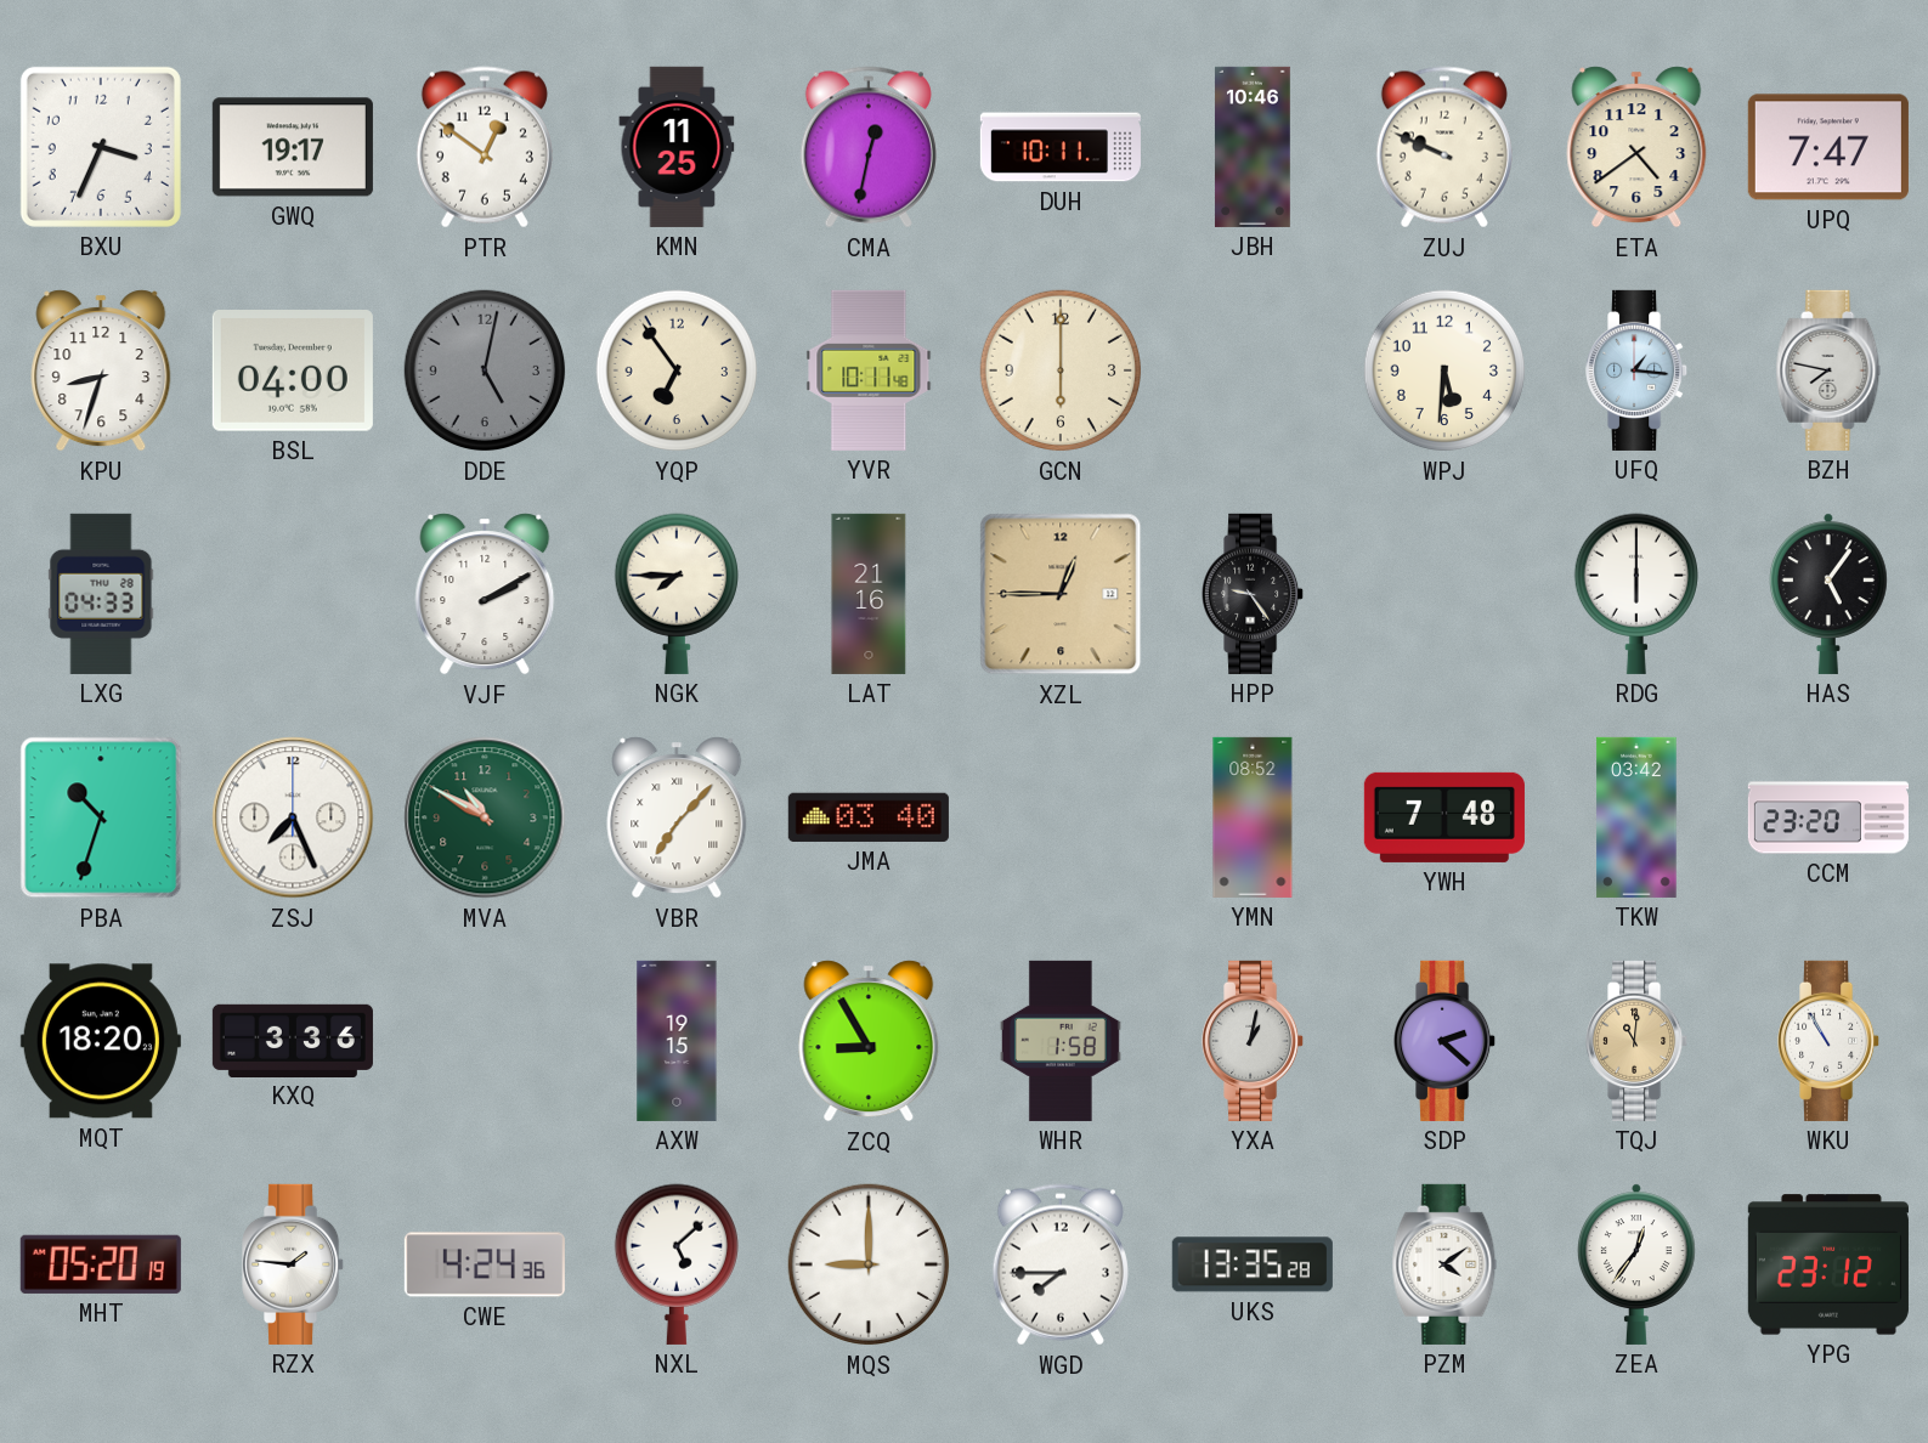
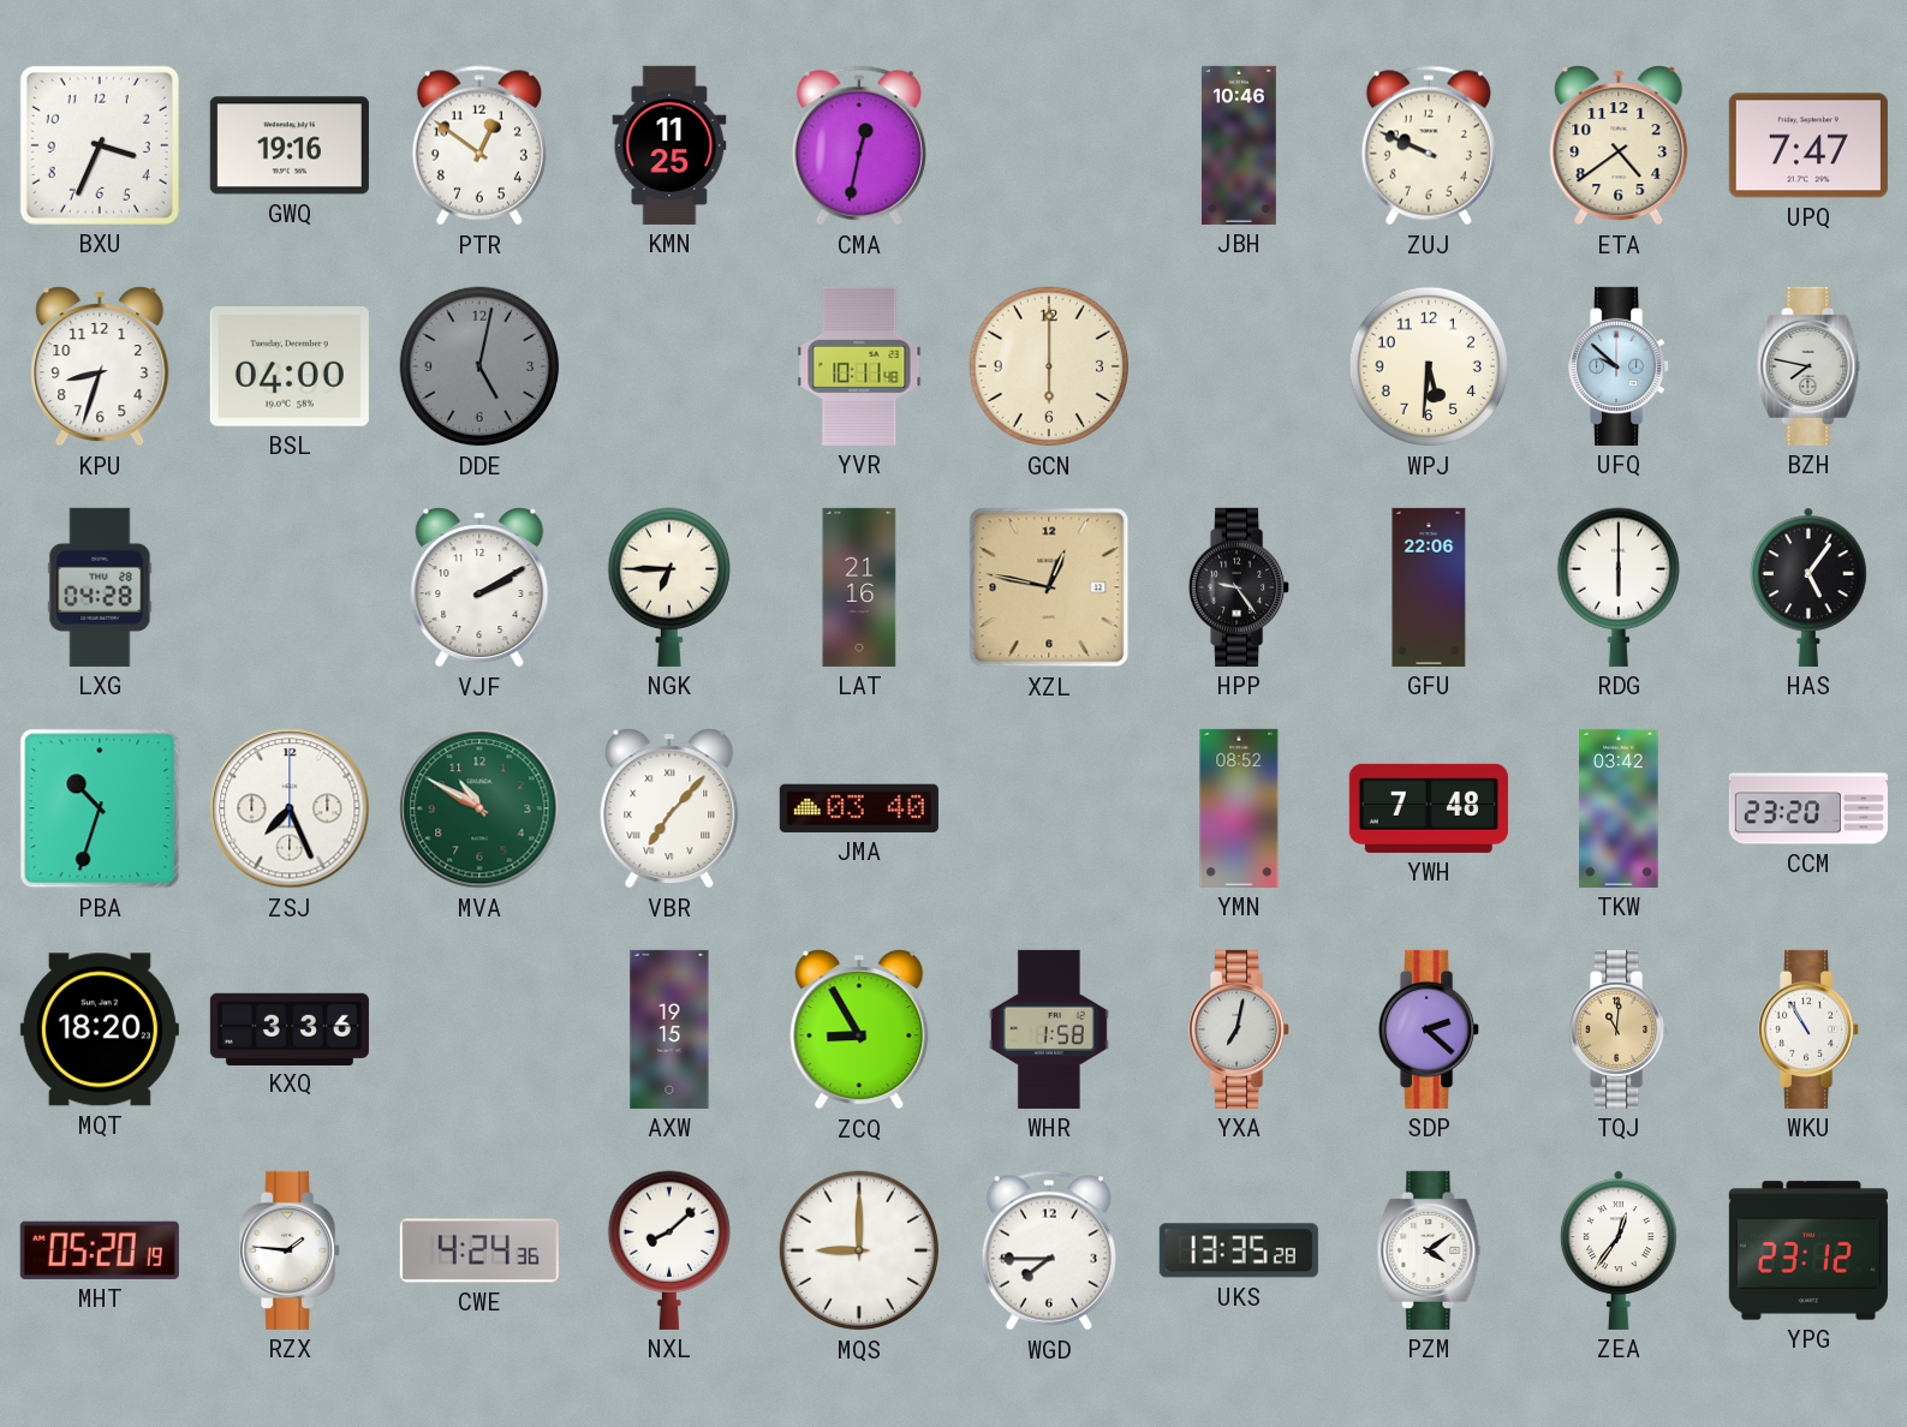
GWQ: 19:17 -> 19:16
DUH: 10:11 -> none
YQP: 6:54 -> none
UFQ: 1:16 -> 9:52
LXG: 04:33 -> 04:28
NGK: 7:45 -> 6:45
XZL: 12:45 -> 12:47
GFU: none -> 22:06
YXA: 1:02 -> 7:02
NXL: 5:08 -> 8:08
